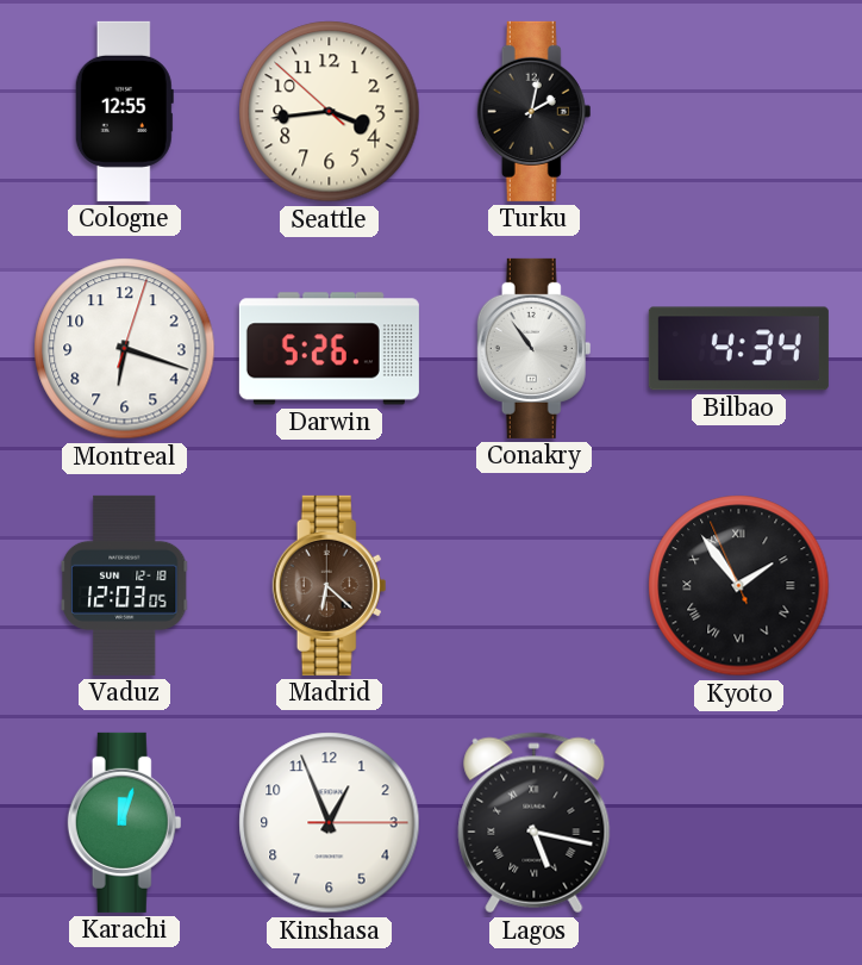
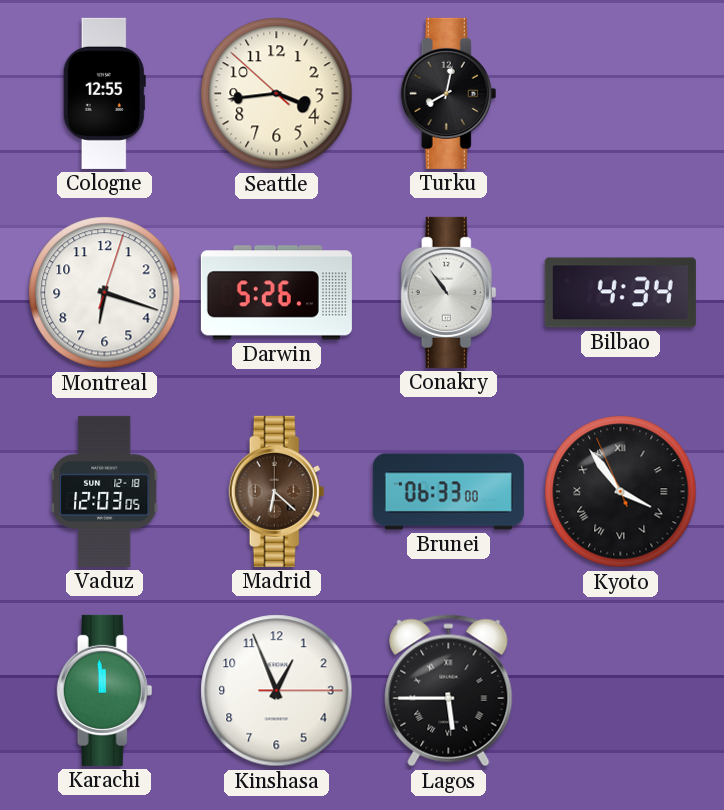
Turku: 2:02 -> 8:02
Brunei: none -> 06:33
Kyoto: 1:53 -> 3:53
Karachi: 12:03 -> 11:59
Lagos: 5:17 -> 5:45
